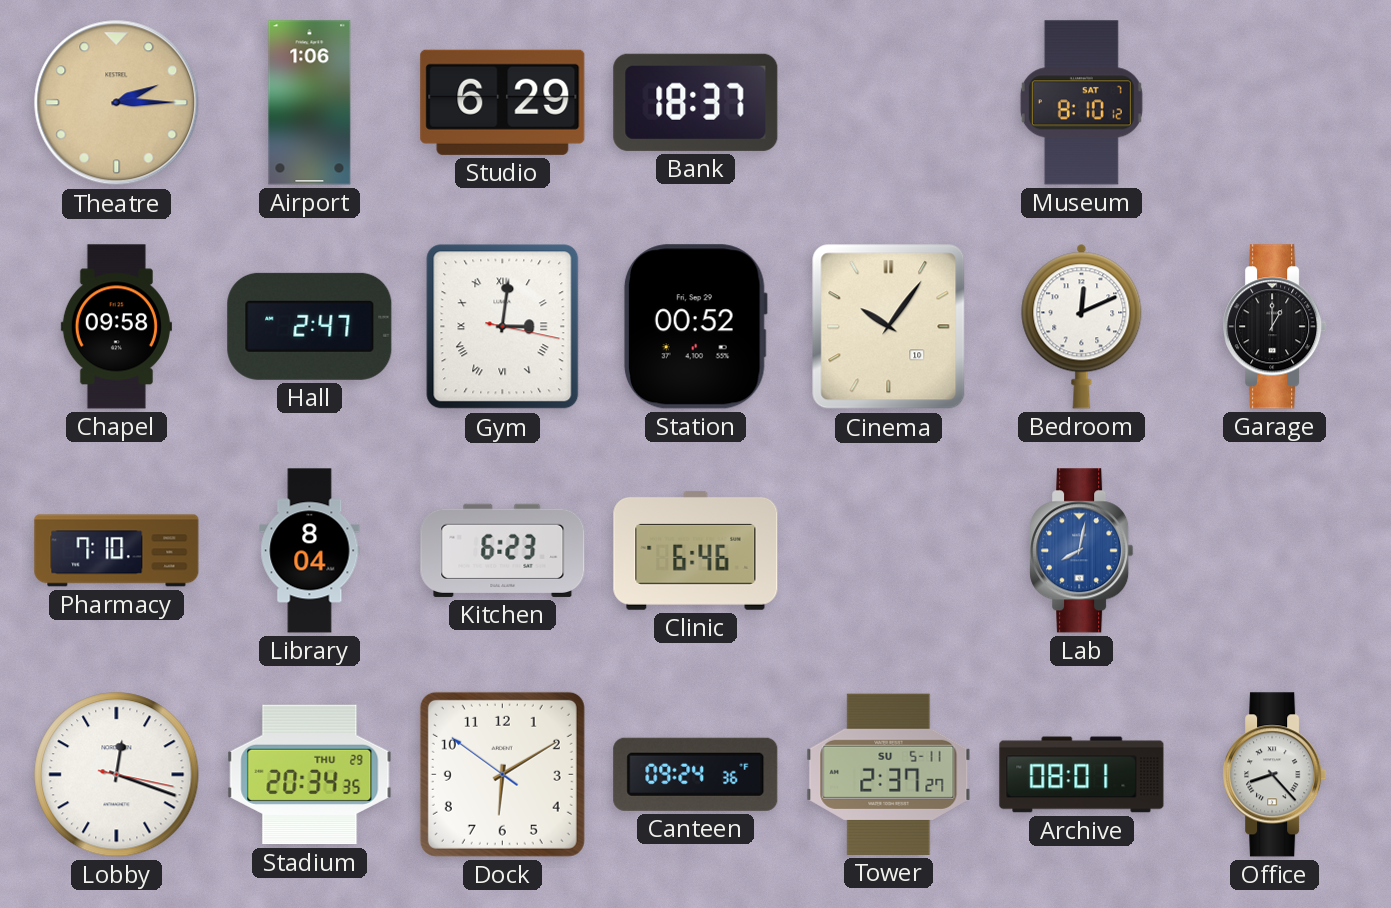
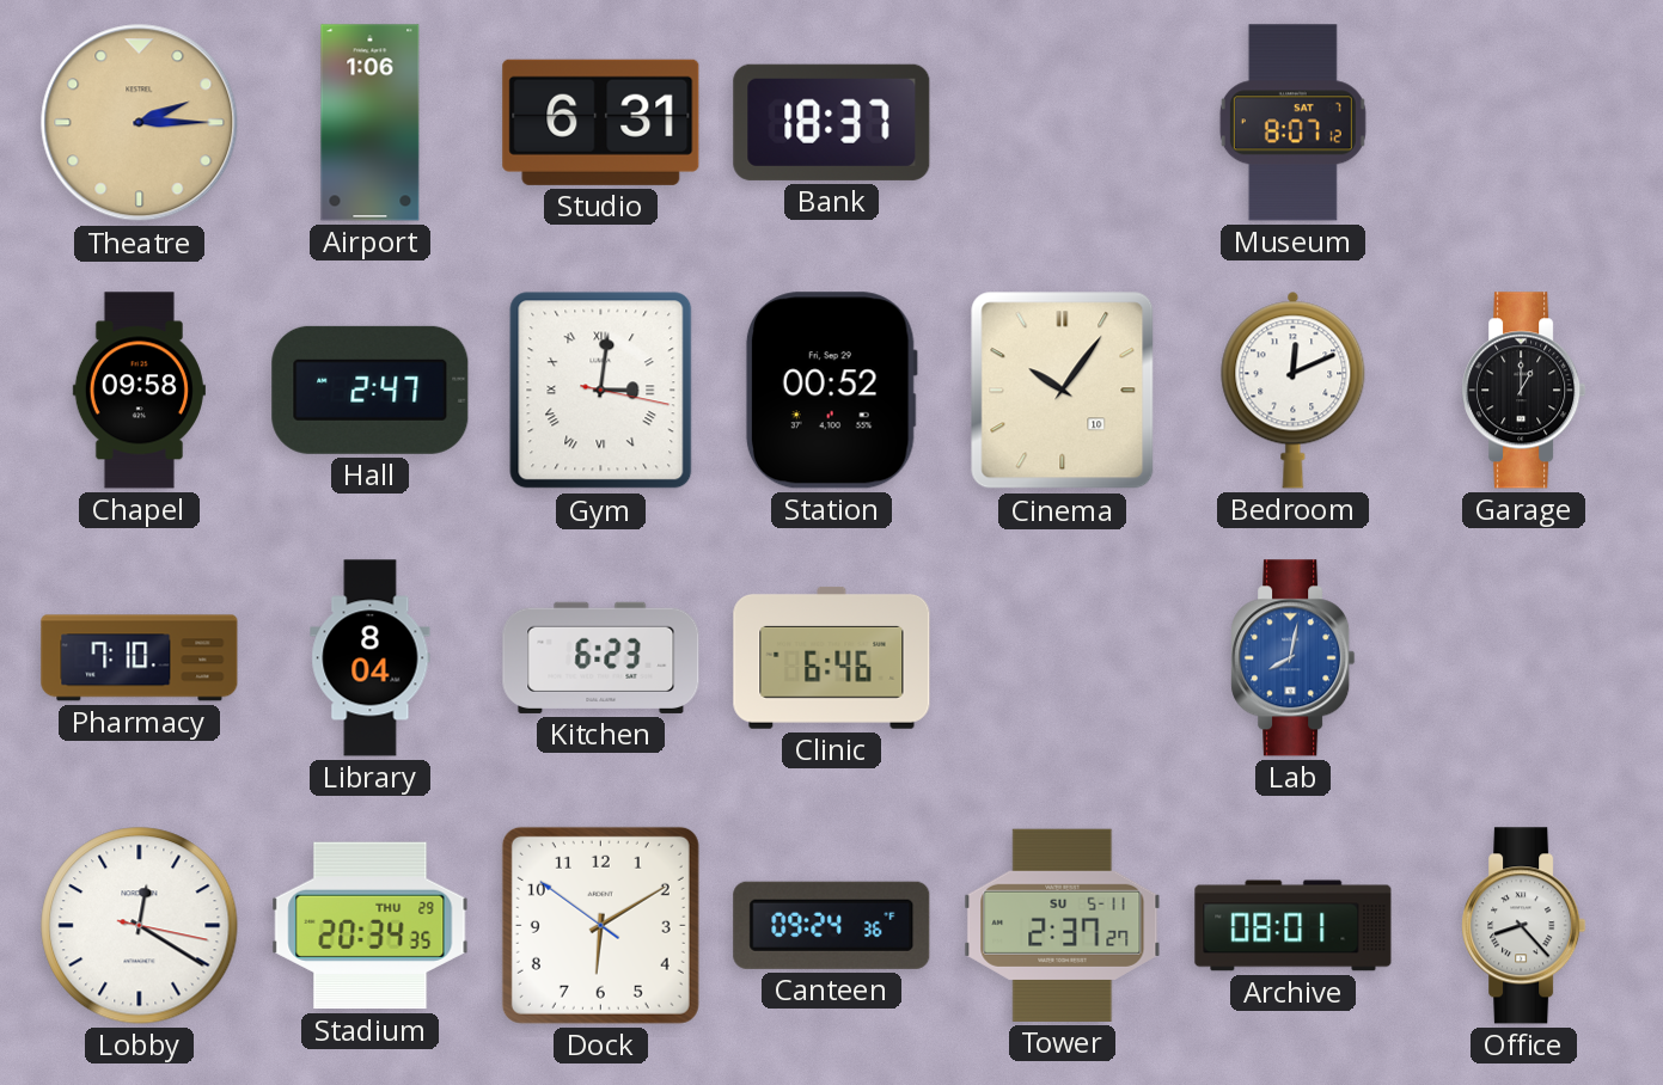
Studio: 6:29 -> 6:31
Museum: 8:10 -> 8:07
Lobby: 12:18 -> 12:20
